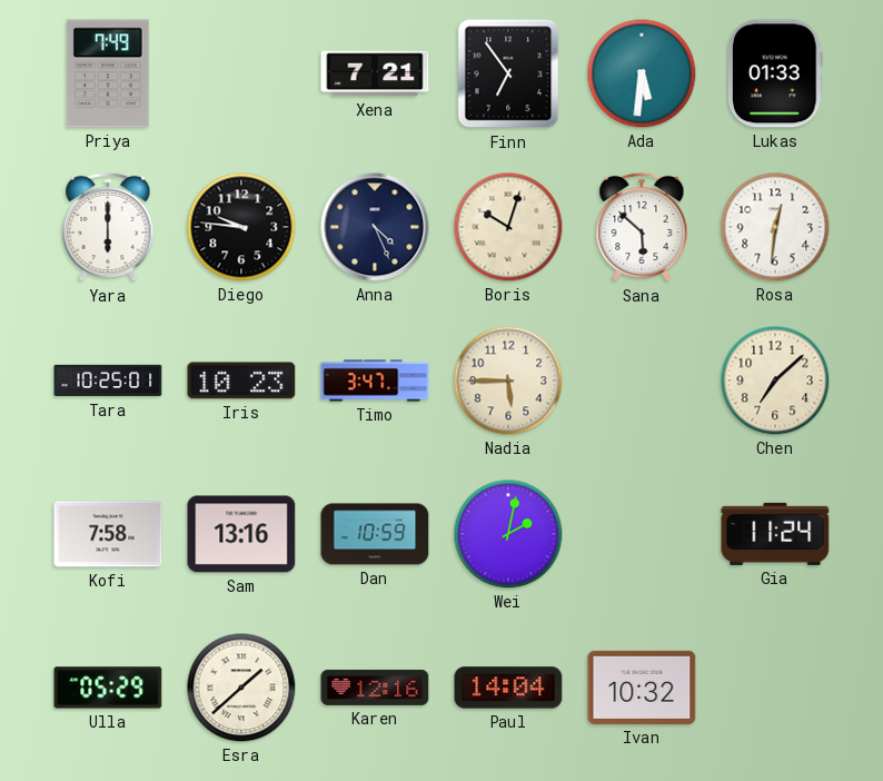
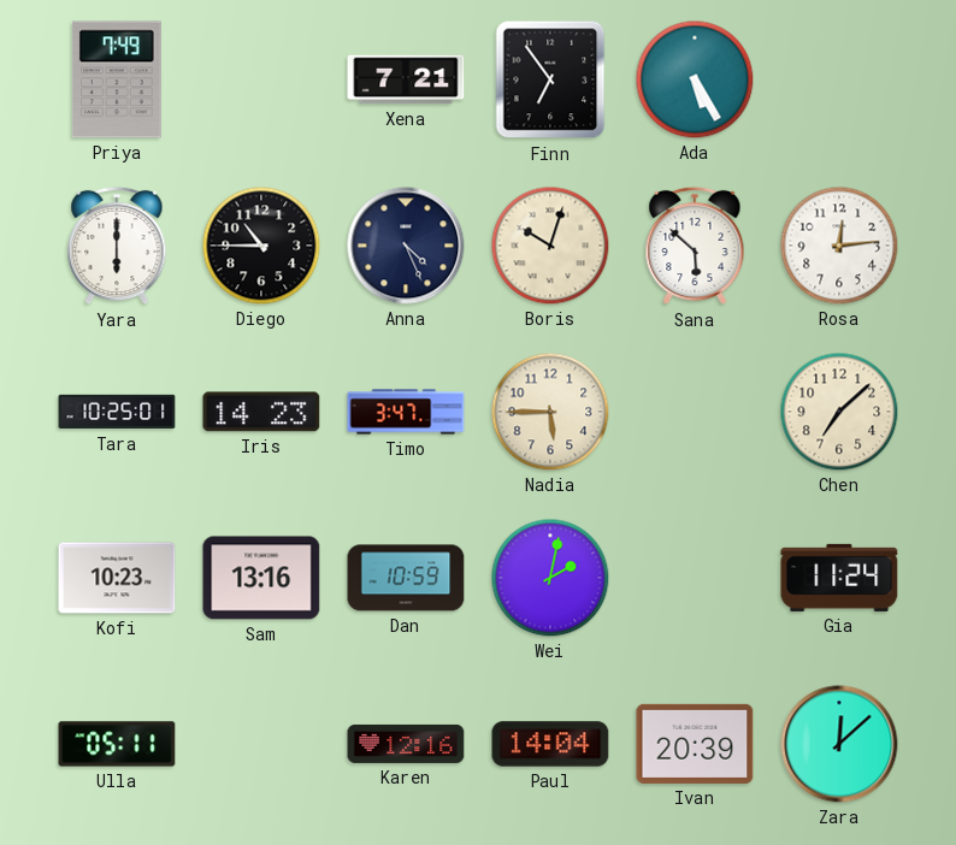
Ada: 5:31 -> 5:25
Lukas: 01:33 -> none
Diego: 9:46 -> 10:45
Rosa: 12:31 -> 12:14
Iris: 10:23 -> 14:23
Kofi: 7:58 -> 10:23
Ulla: 05:29 -> 05:11
Esra: 1:38 -> none
Ivan: 10:32 -> 20:39
Zara: none -> 12:08
